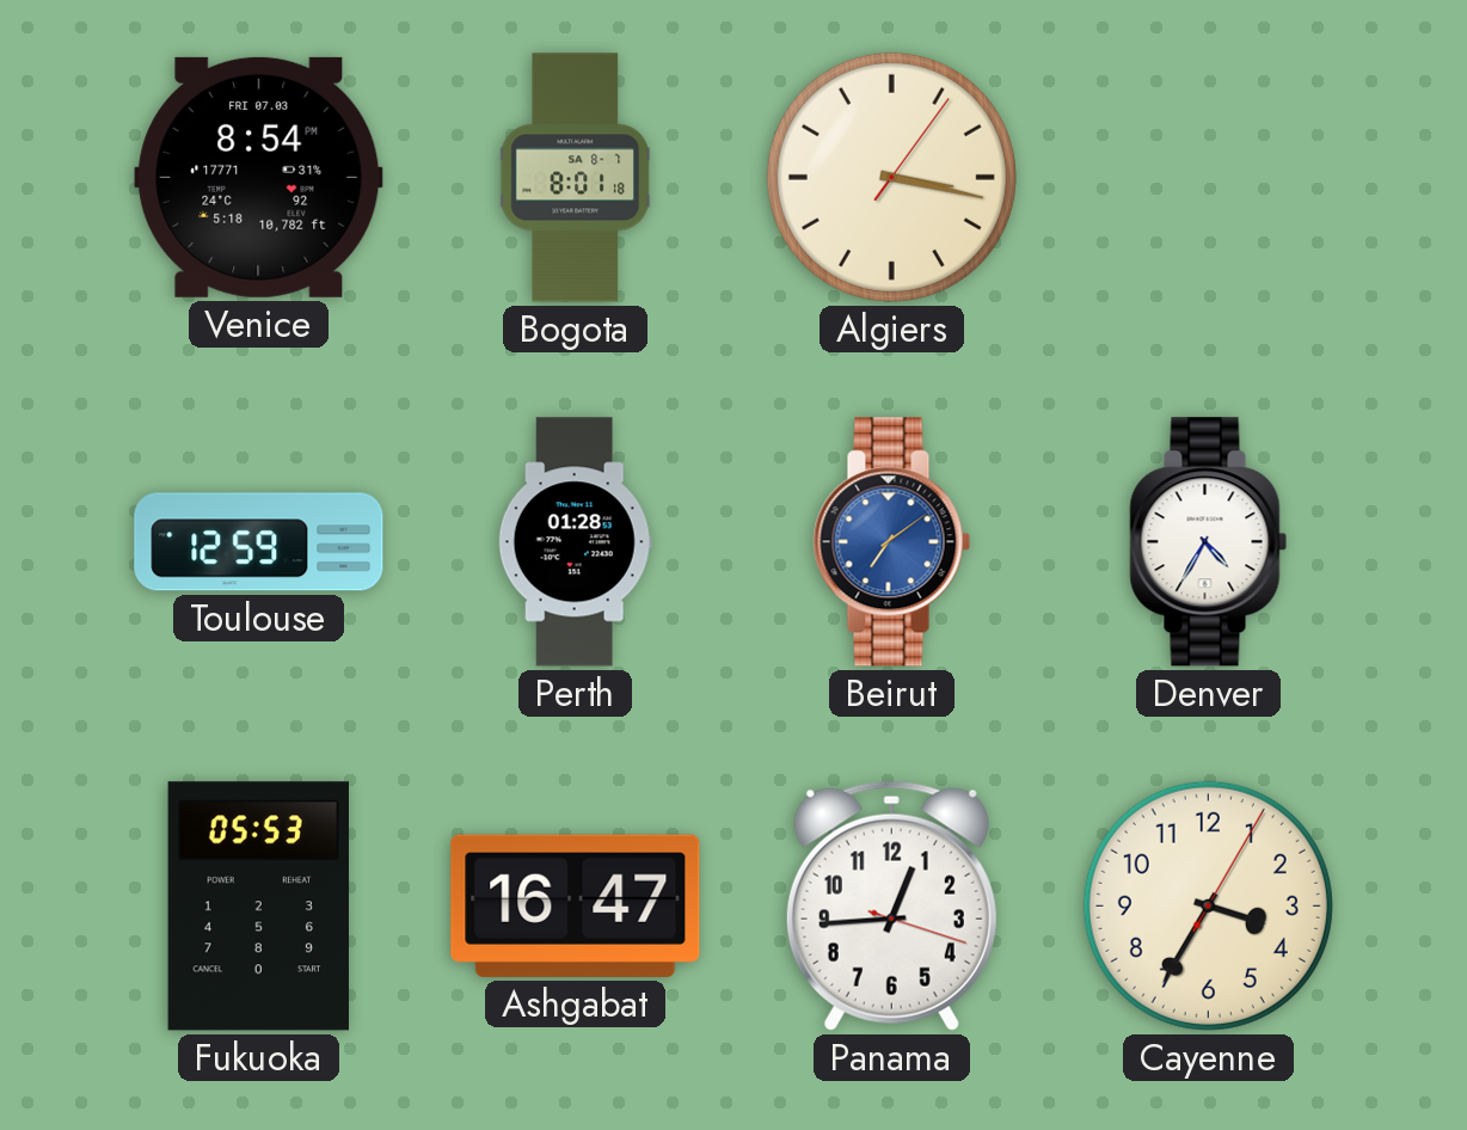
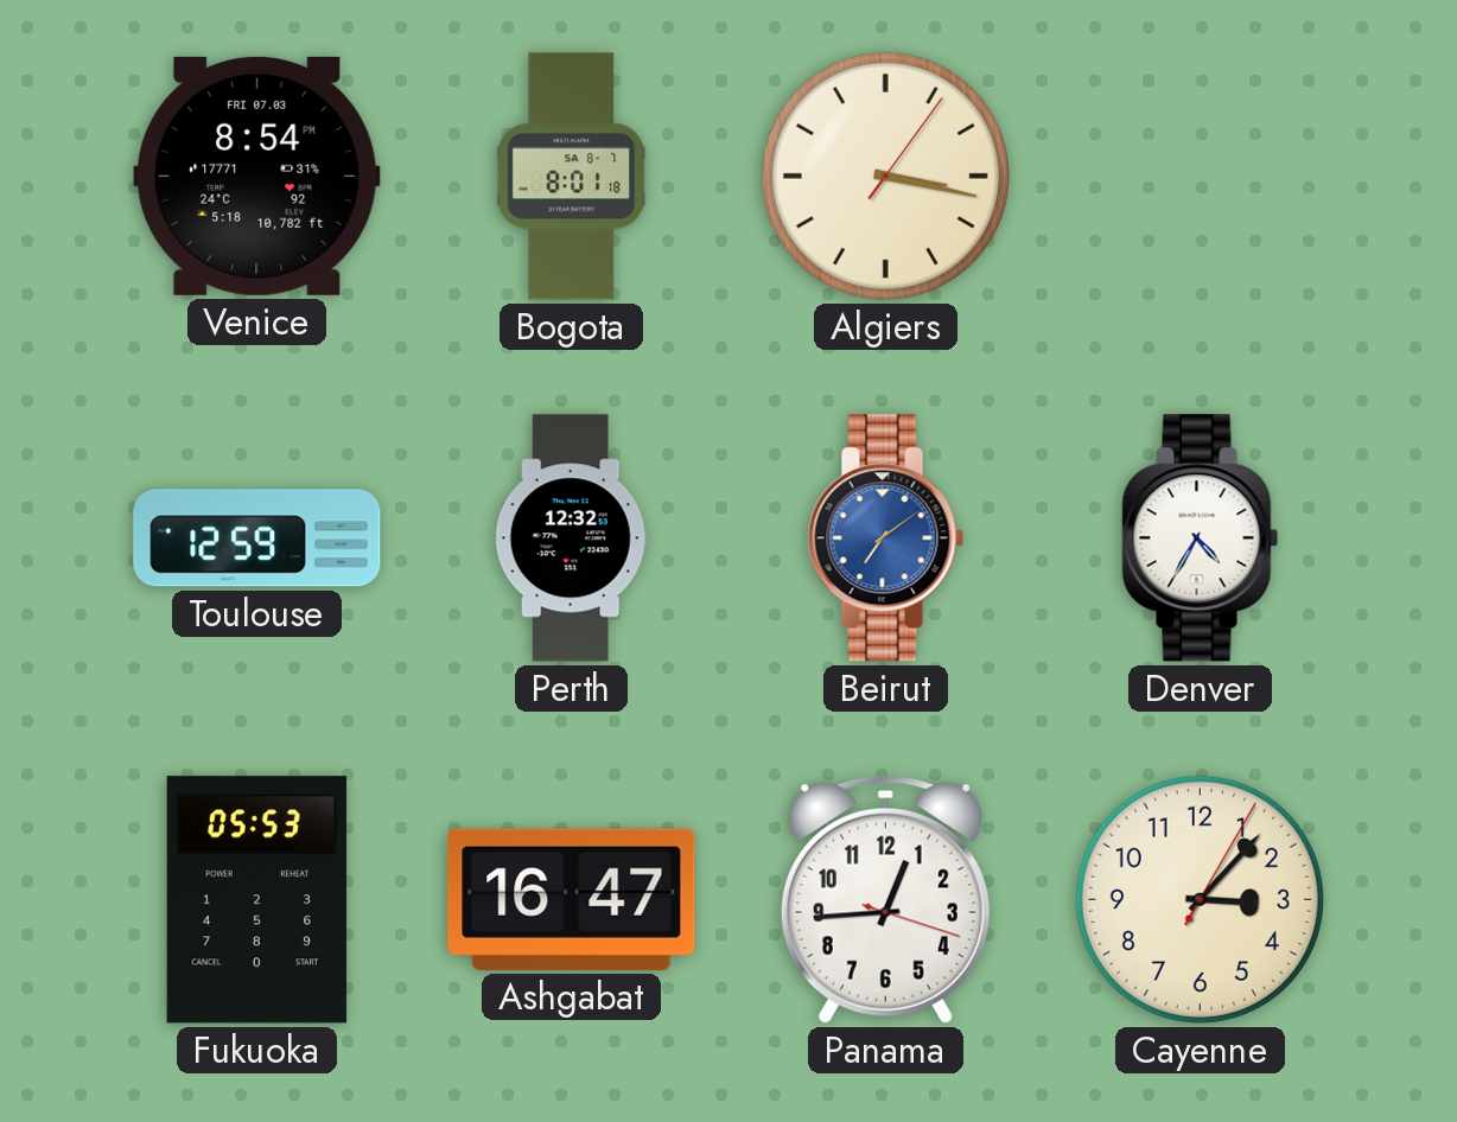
Perth: 01:28 -> 12:32
Cayenne: 3:35 -> 3:07
